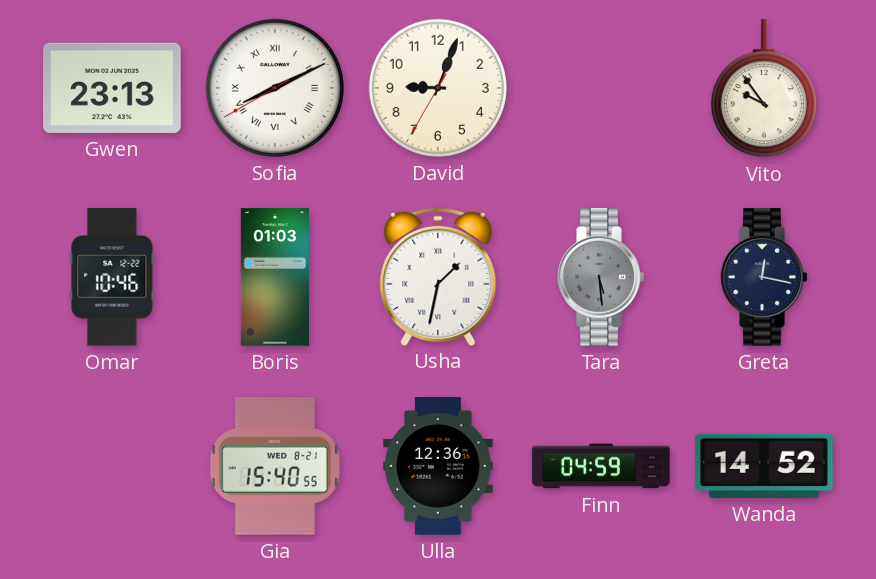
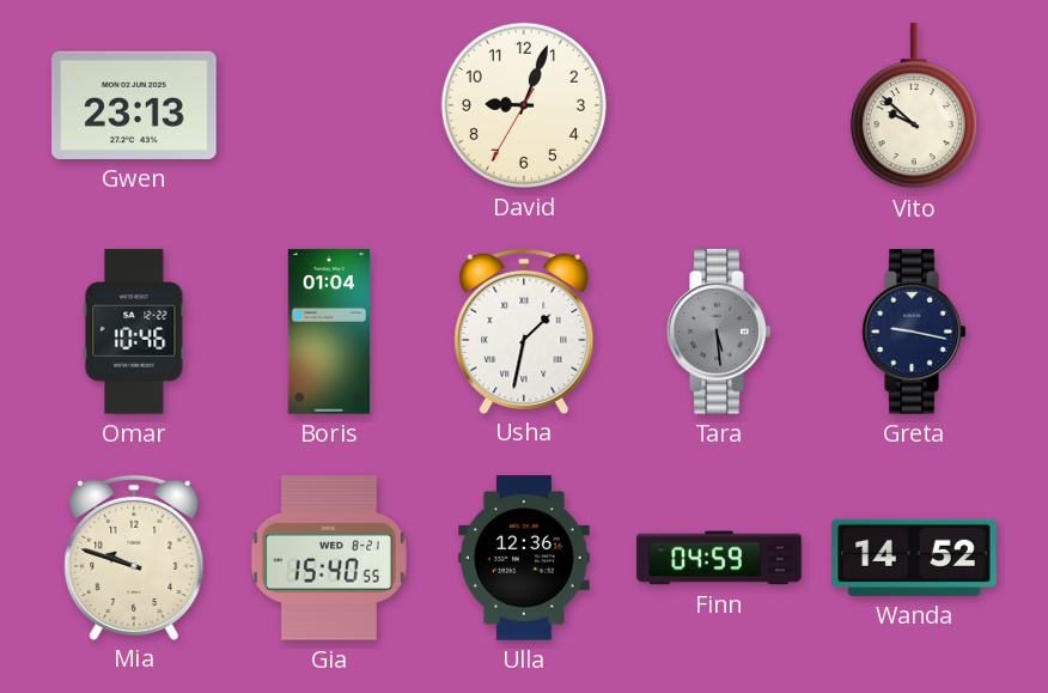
Sofia: 8:10 -> none
Vito: 9:54 -> 9:52
Boris: 01:03 -> 01:04
Greta: 12:17 -> 9:17
Mia: none -> 9:48
